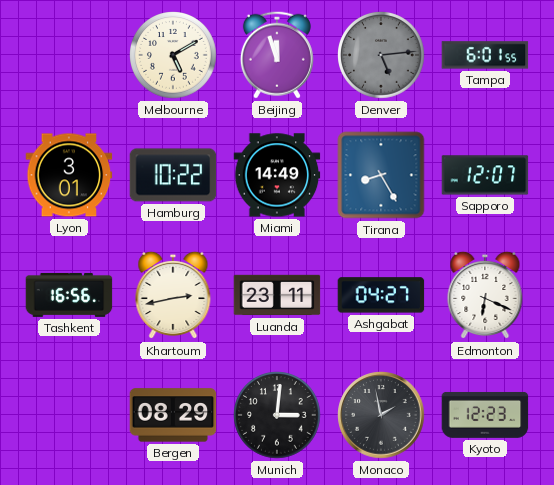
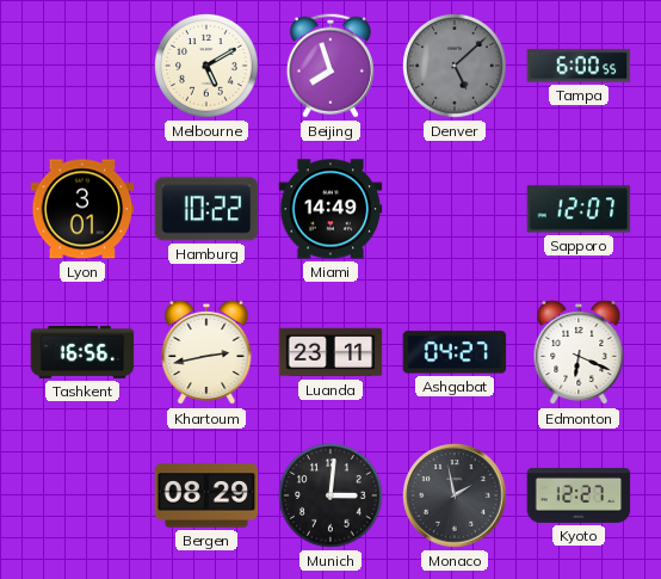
Beijing: 11:57 -> 7:57
Denver: 5:14 -> 5:08
Tampa: 6:01 -> 6:00
Tirana: 8:25 -> none
Kyoto: 12:23 -> 12:27
